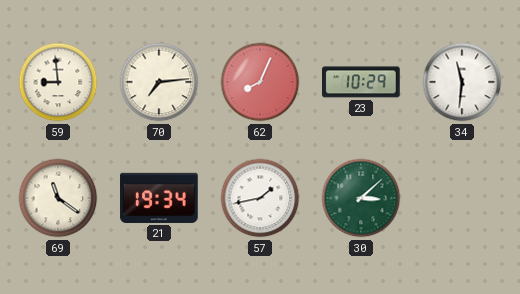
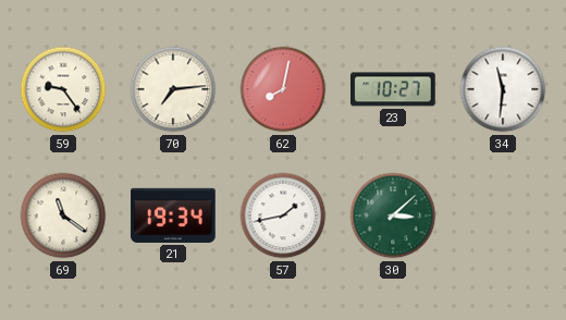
59: 8:59 -> 9:24
62: 8:04 -> 8:02
23: 10:29 -> 10:27
